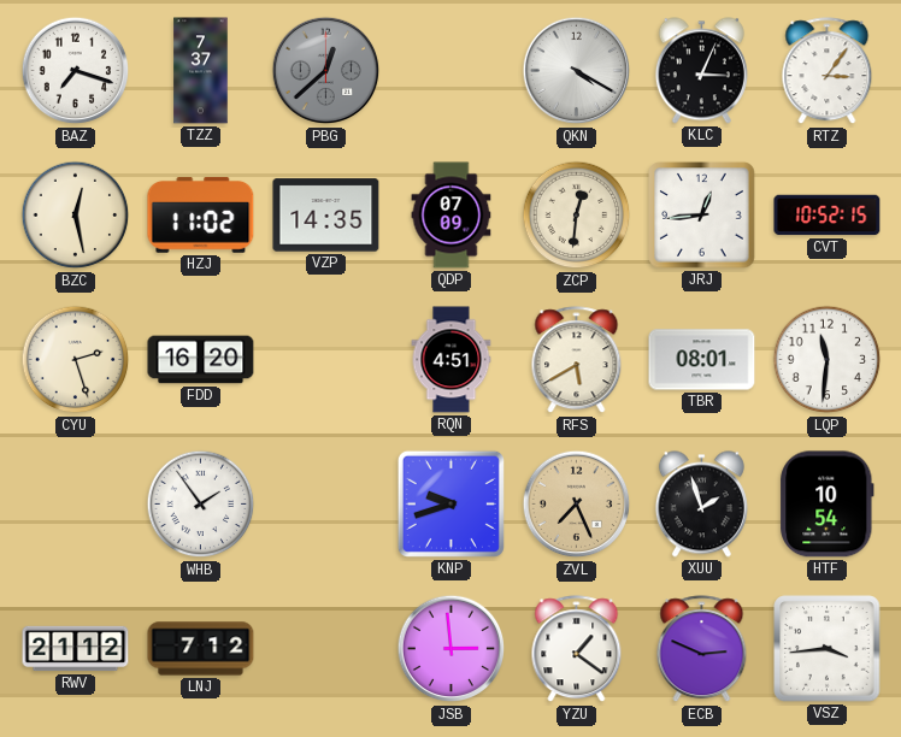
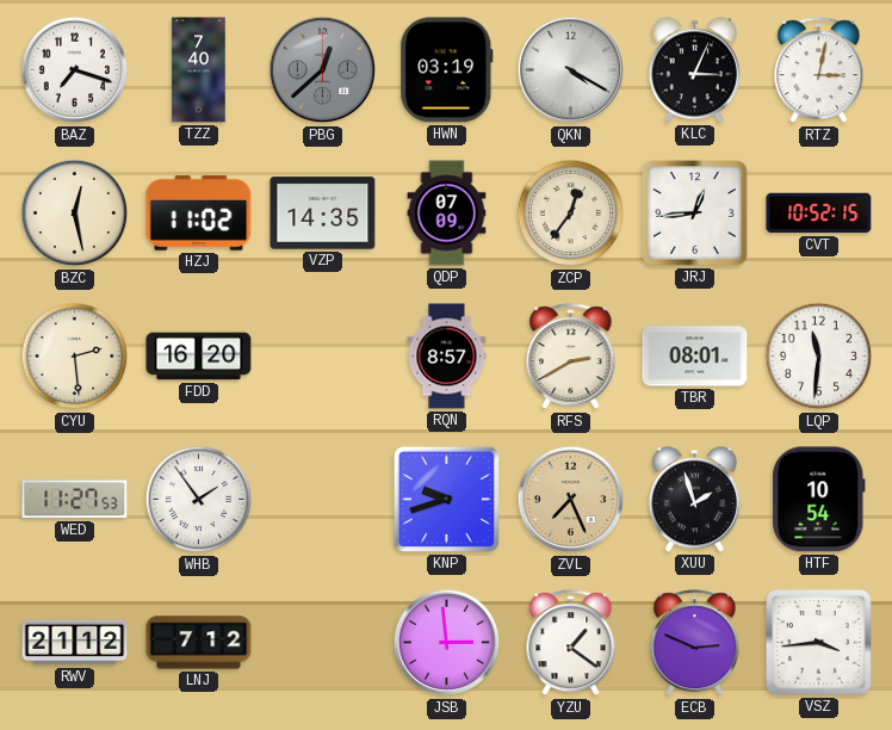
TZZ: 7:37 -> 7:40
HWN: none -> 03:19
RTZ: 3:06 -> 3:02
ZCP: 12:31 -> 12:36
CYU: 2:27 -> 2:29
RQN: 4:51 -> 8:57
RFS: 5:40 -> 2:40
WED: none -> 11:27
